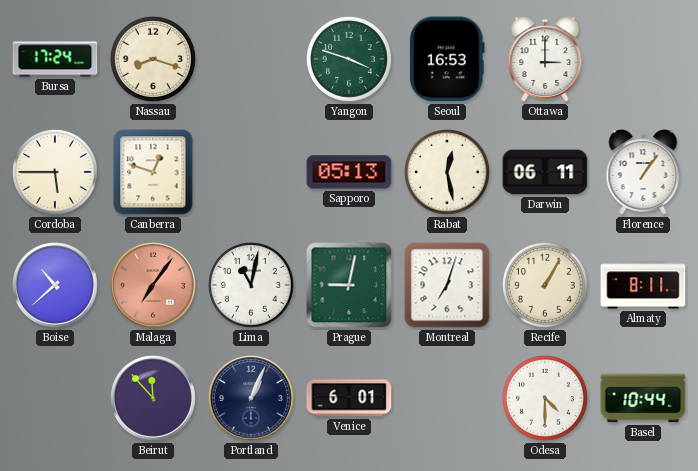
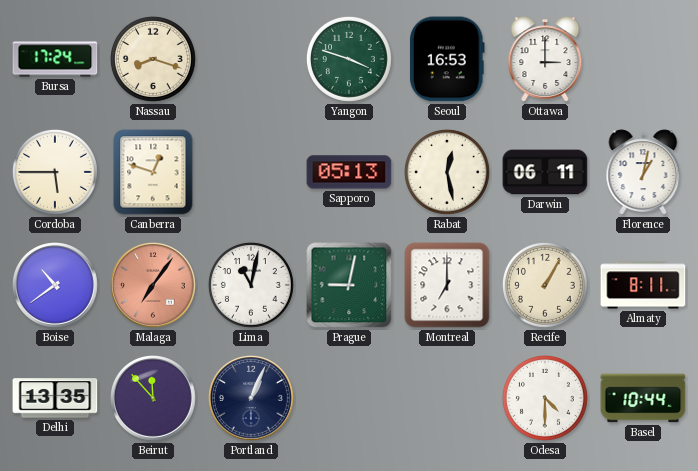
Florence: 1:06 -> 1:02
Boise: 10:38 -> 10:39
Montreal: 7:03 -> 7:00
Delhi: none -> 13:35
Venice: 6:01 -> none
